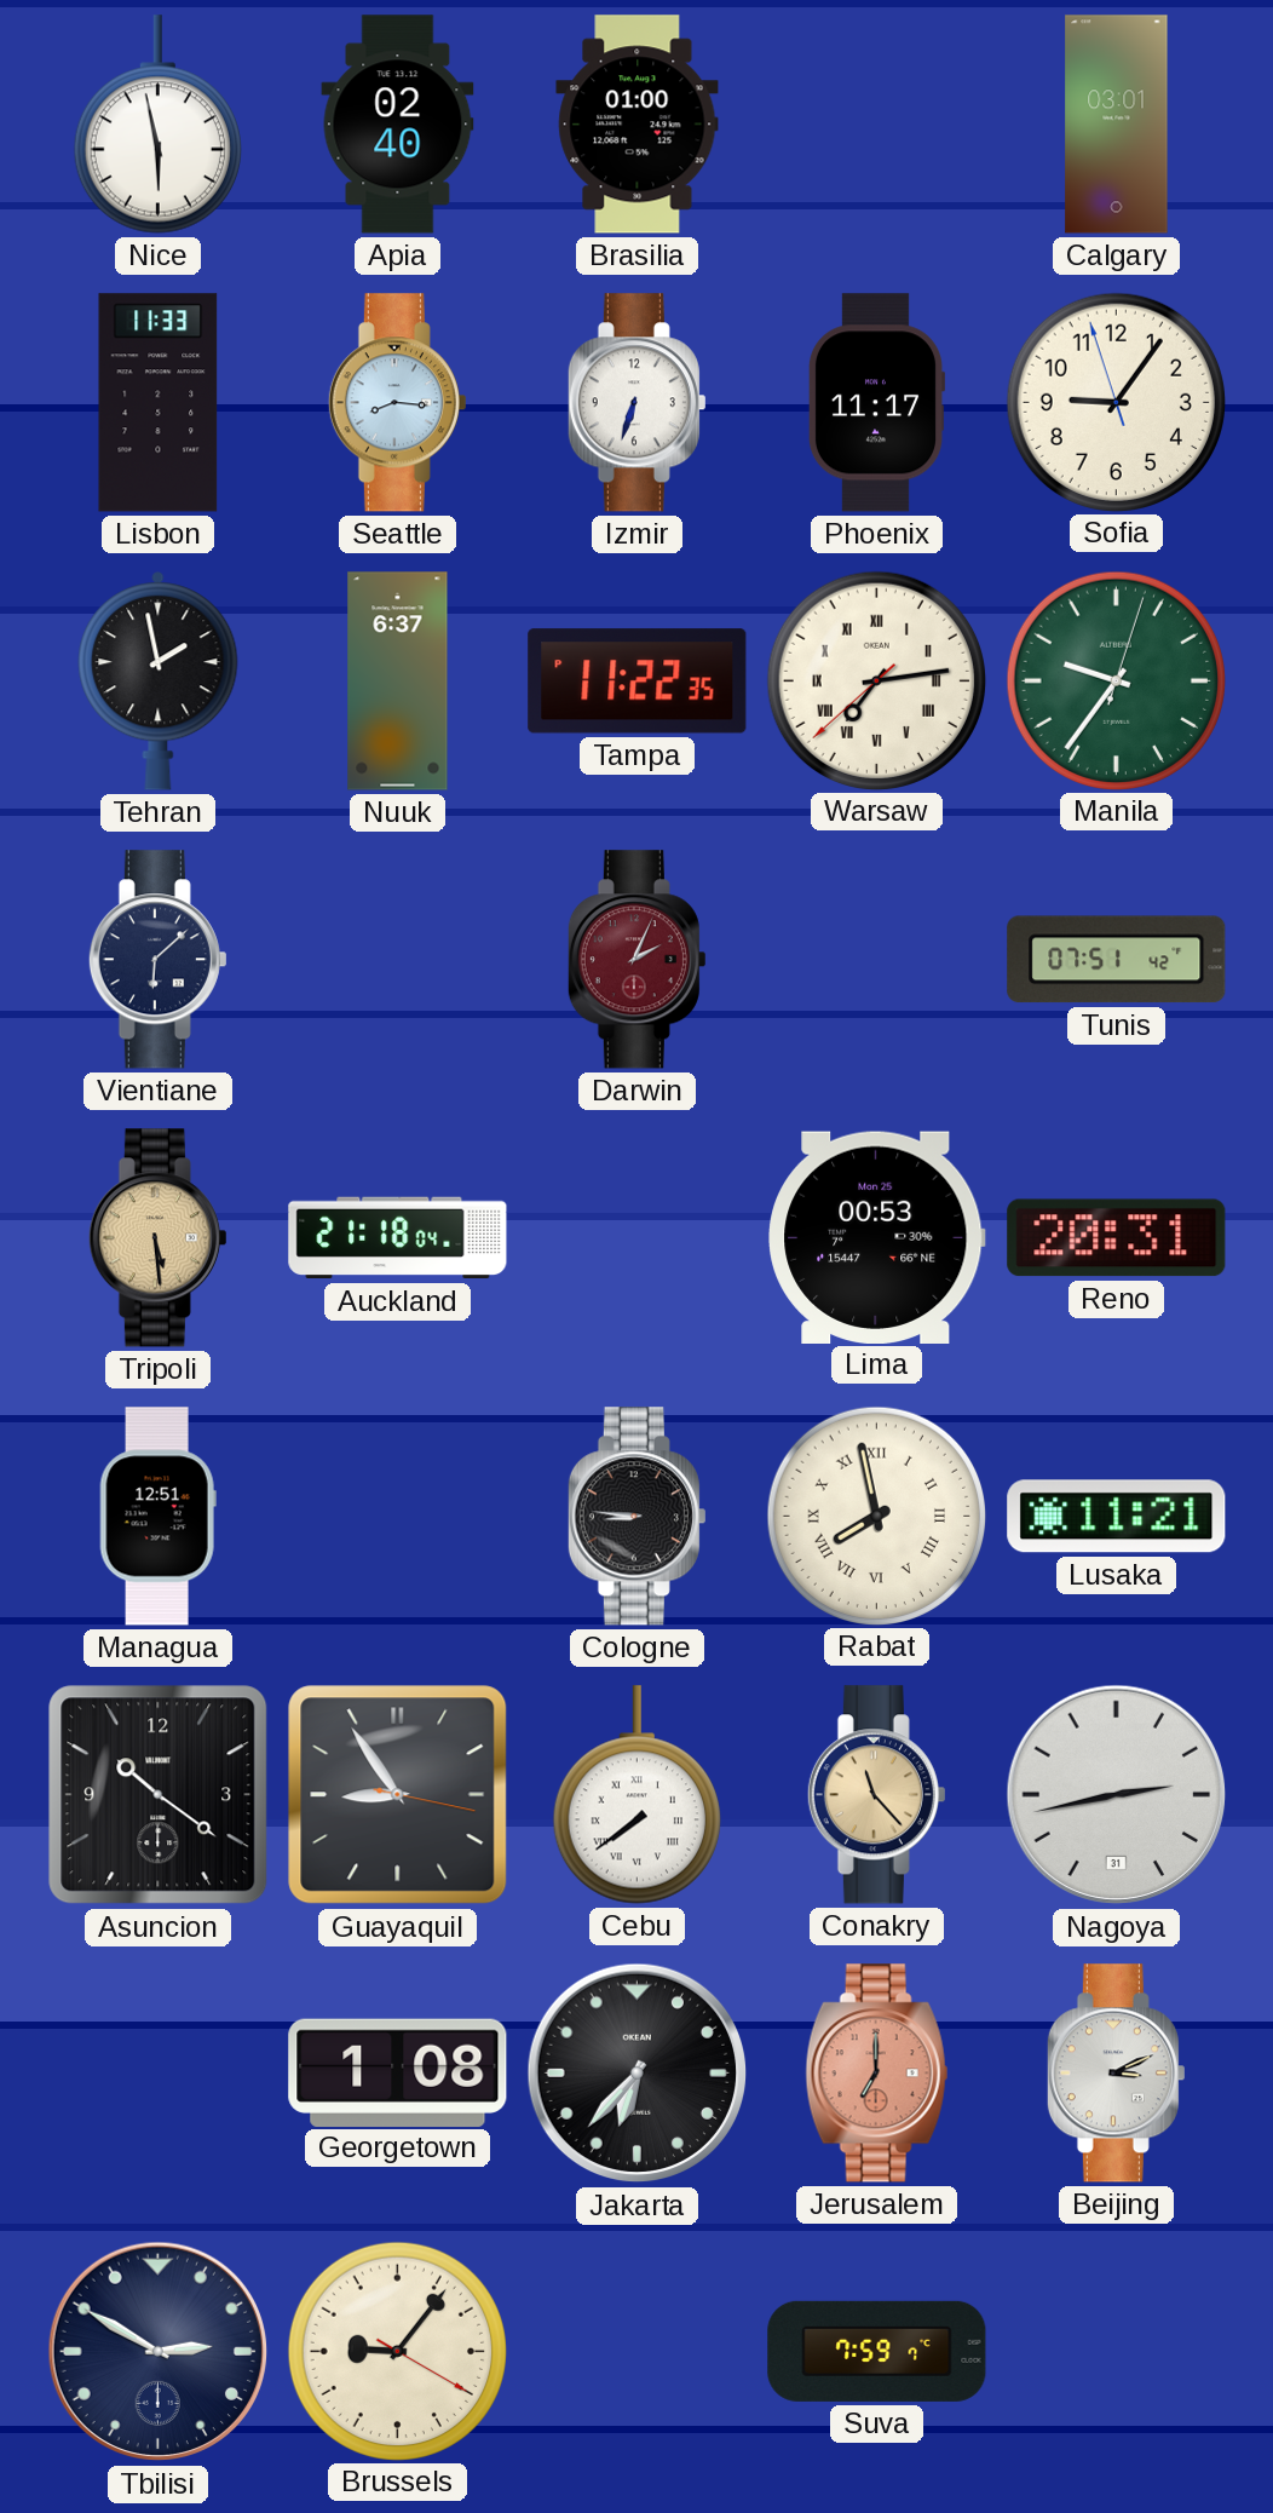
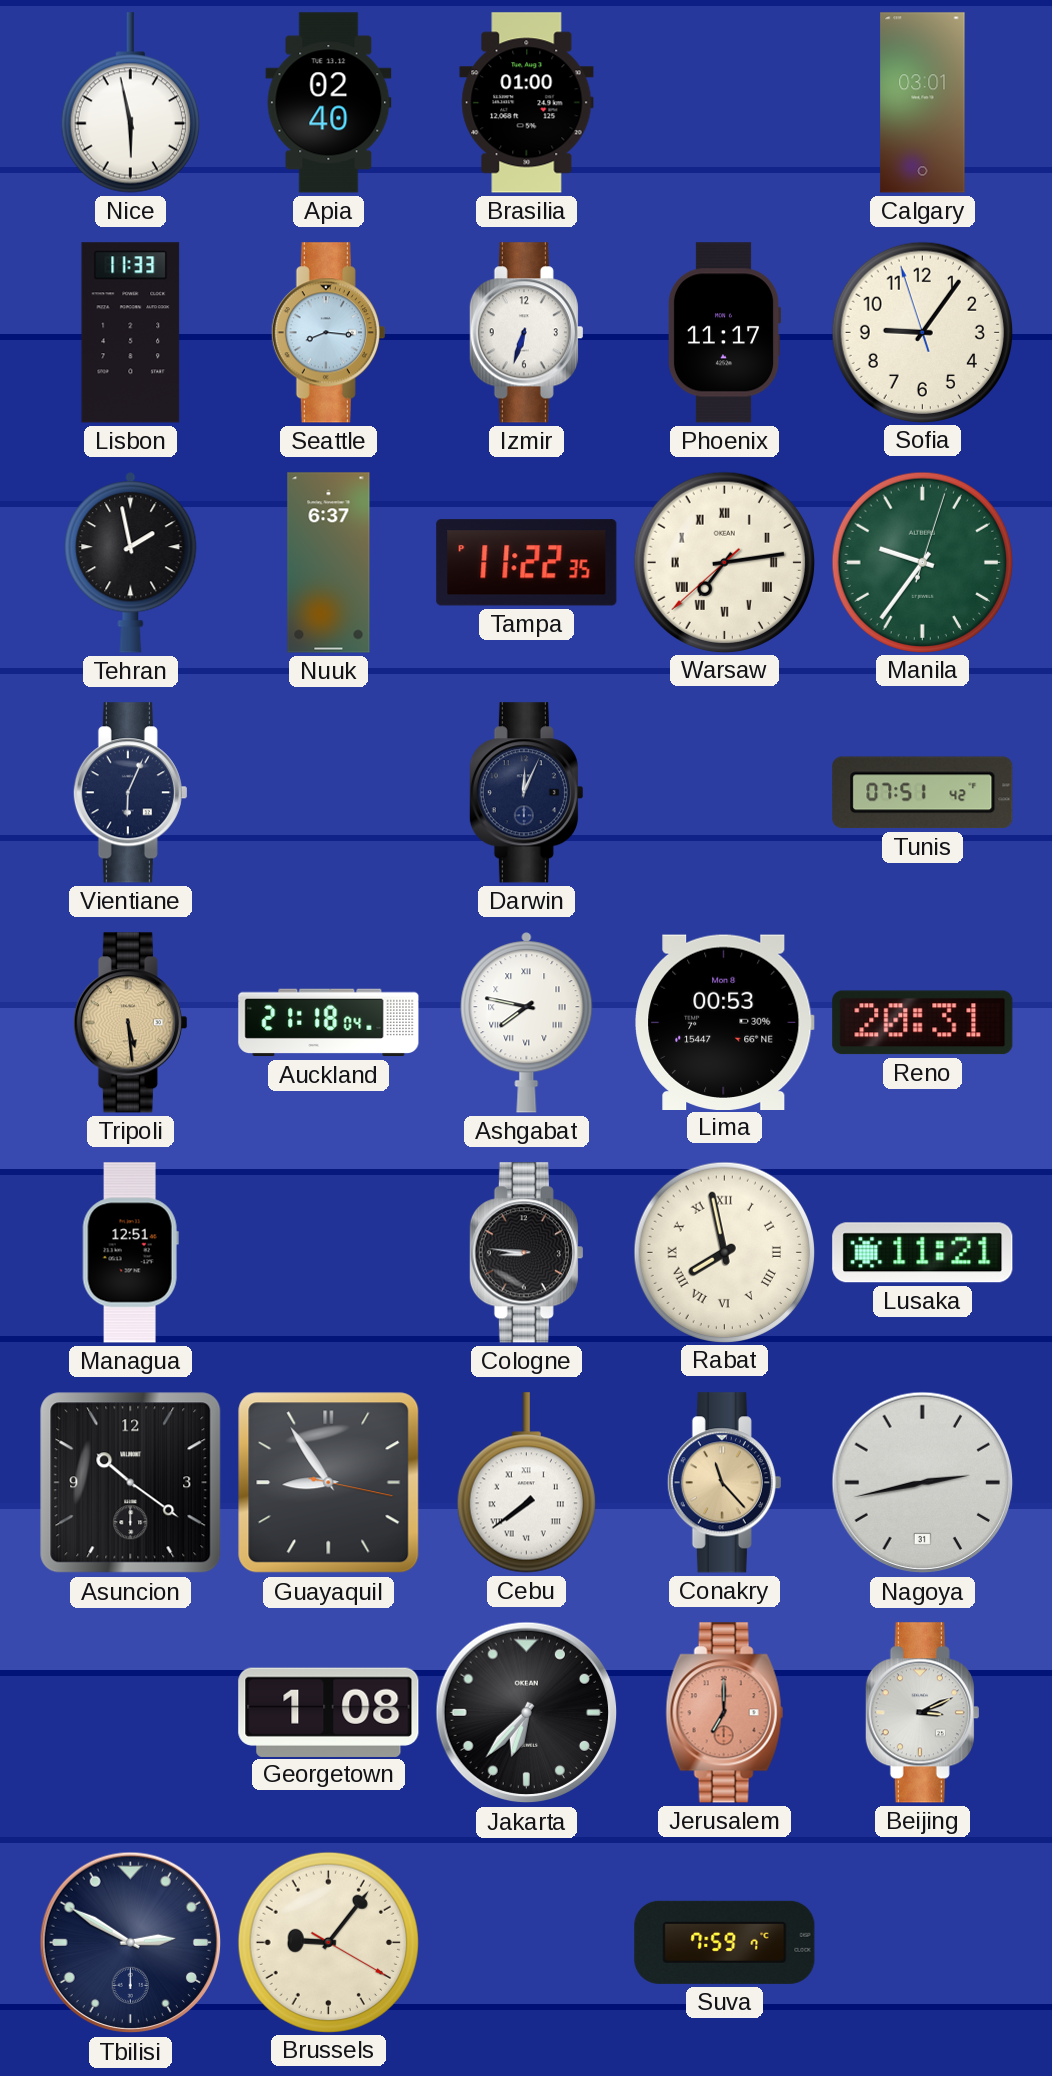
Vientiane: 6:08 -> 6:04
Darwin: 2:04 -> 12:04
Darwin dial: burgundy -> navy
Ashgabat: none -> 7:47
Lima date: Mon 25 -> Mon 8
